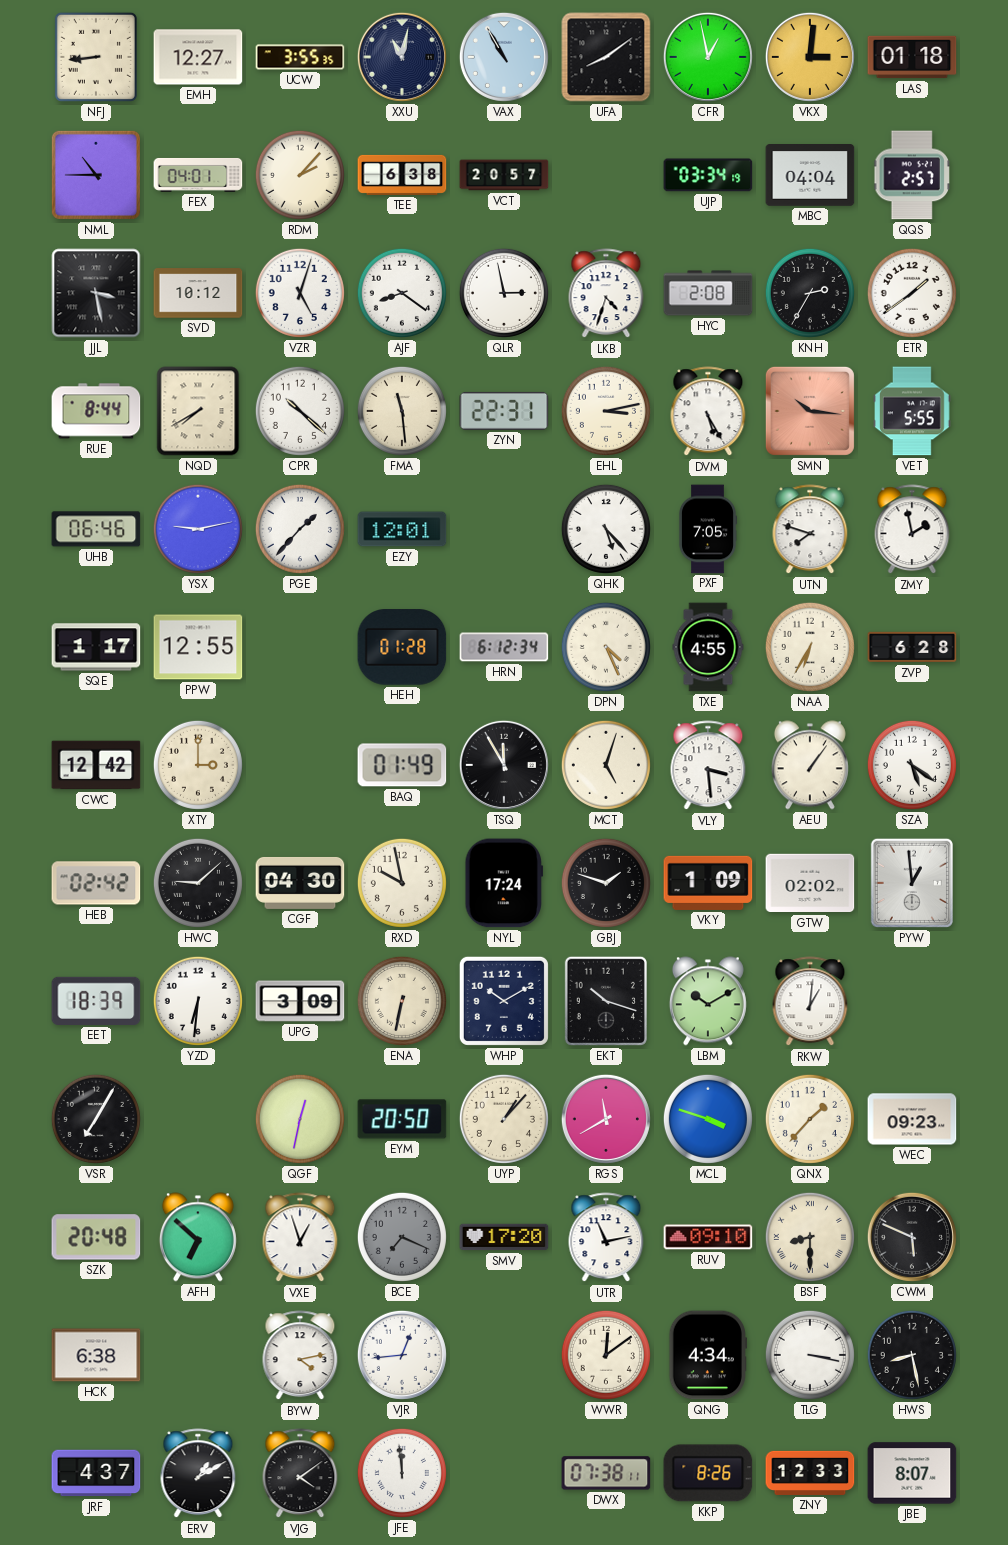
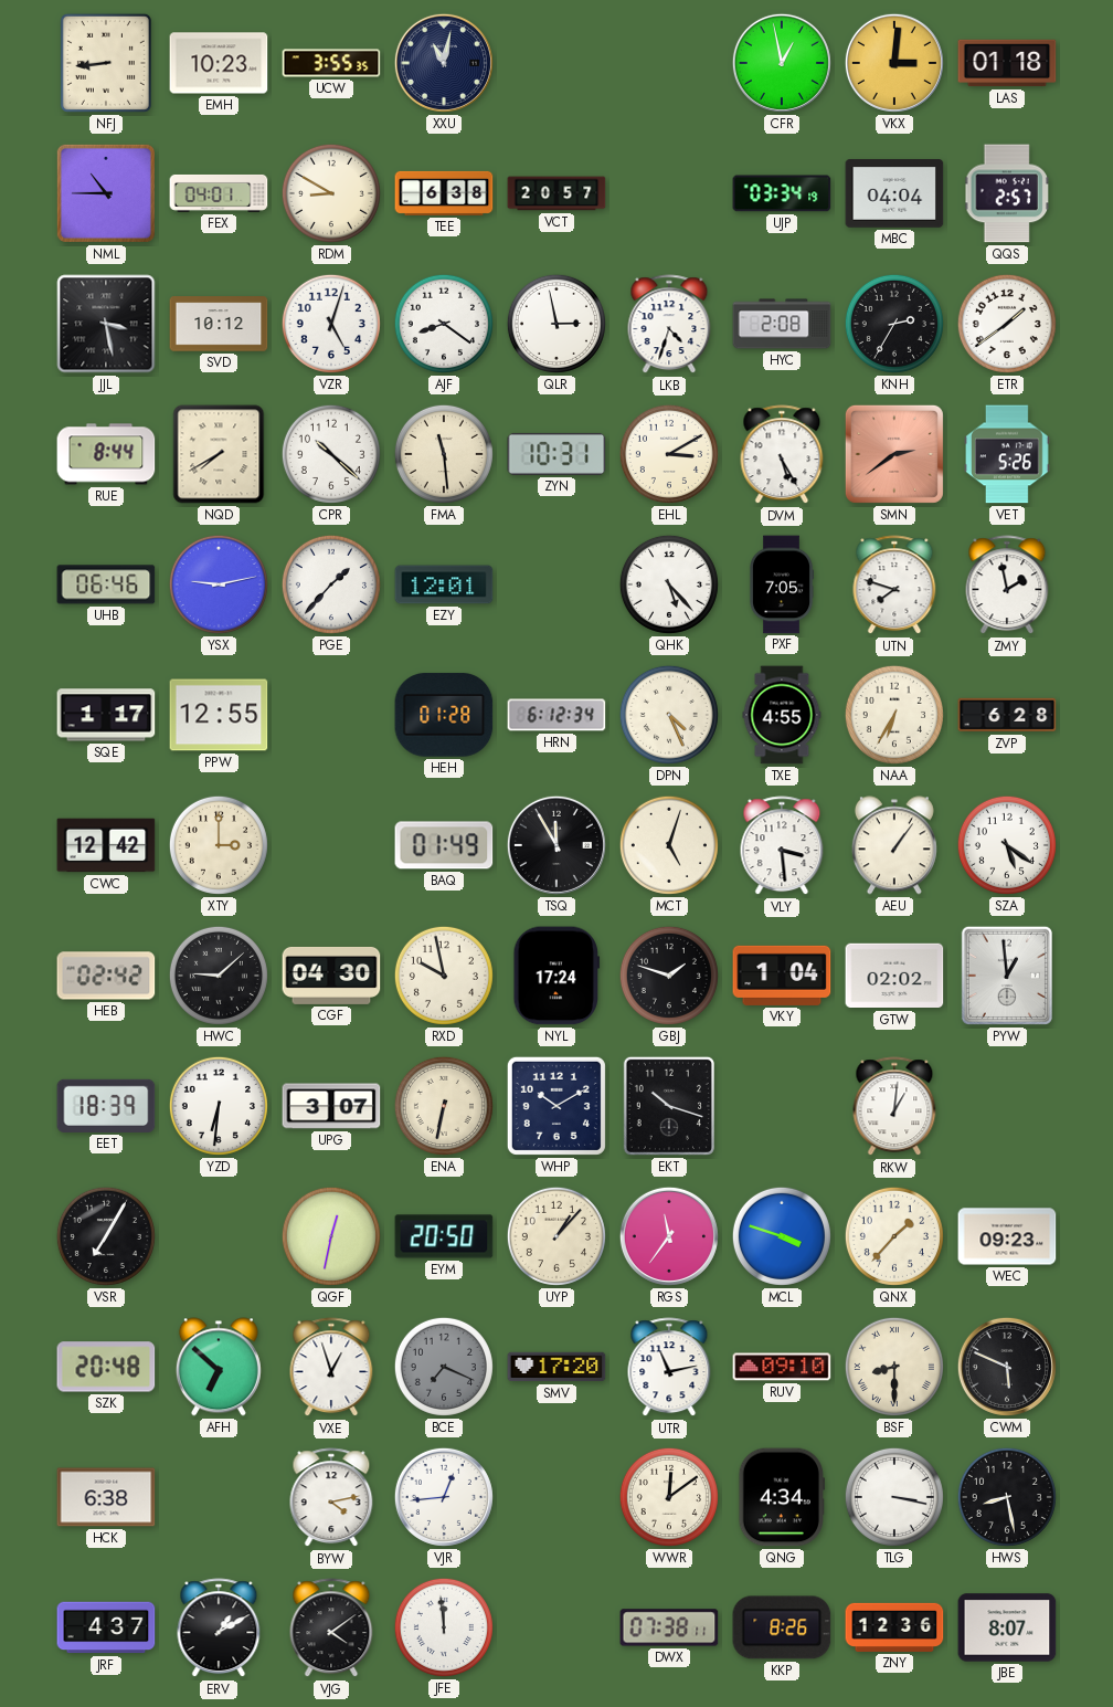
EMH: 12:27 -> 10:23
VAX: 10:55 -> none
UFA: 8:09 -> none
RDM: 2:07 -> 8:50
ZYN: 22:31 -> 10:31
EHL: 3:13 -> 3:10
SMN: 10:16 -> 2:39
VET: 5:55 -> 5:26
VKY: 1:09 -> 1:04
UPG: 3:09 -> 3:07
LBM: 10:10 -> none
RGS: 11:40 -> 11:36
ZNY: 12:33 -> 12:36
